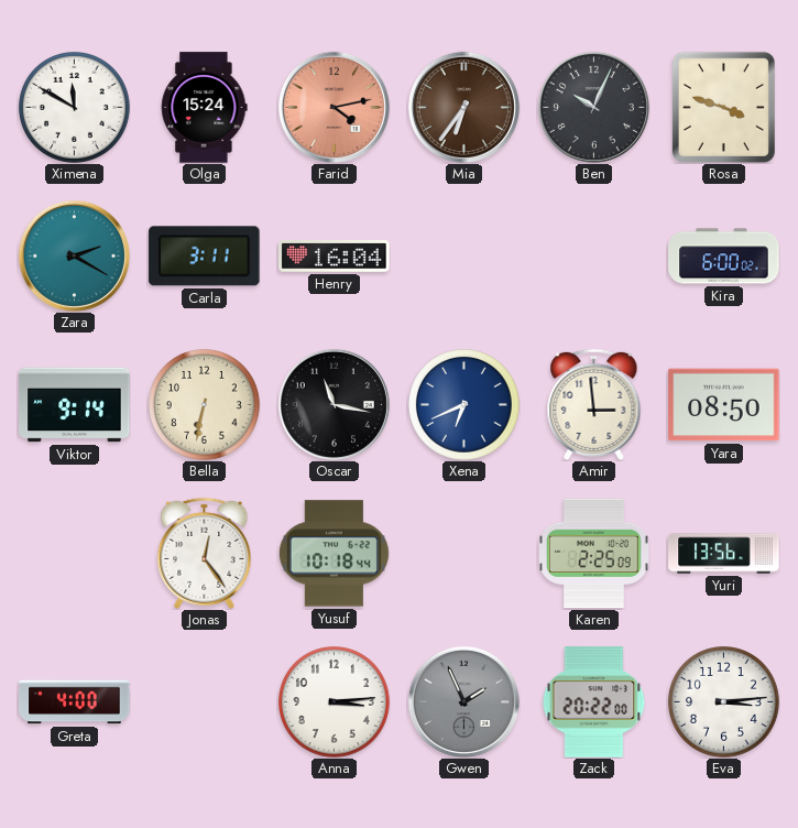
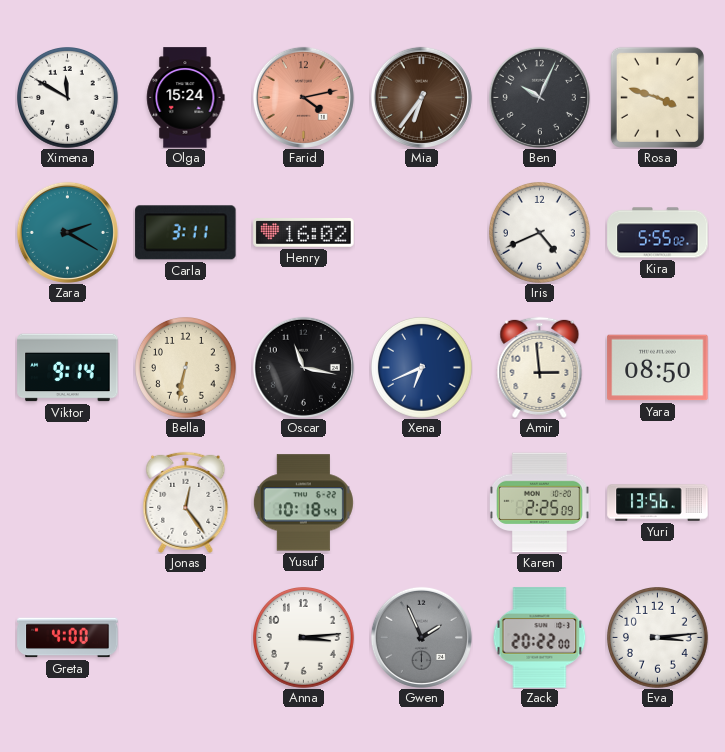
Henry: 16:04 -> 16:02
Iris: none -> 4:41
Kira: 6:00 -> 5:55
